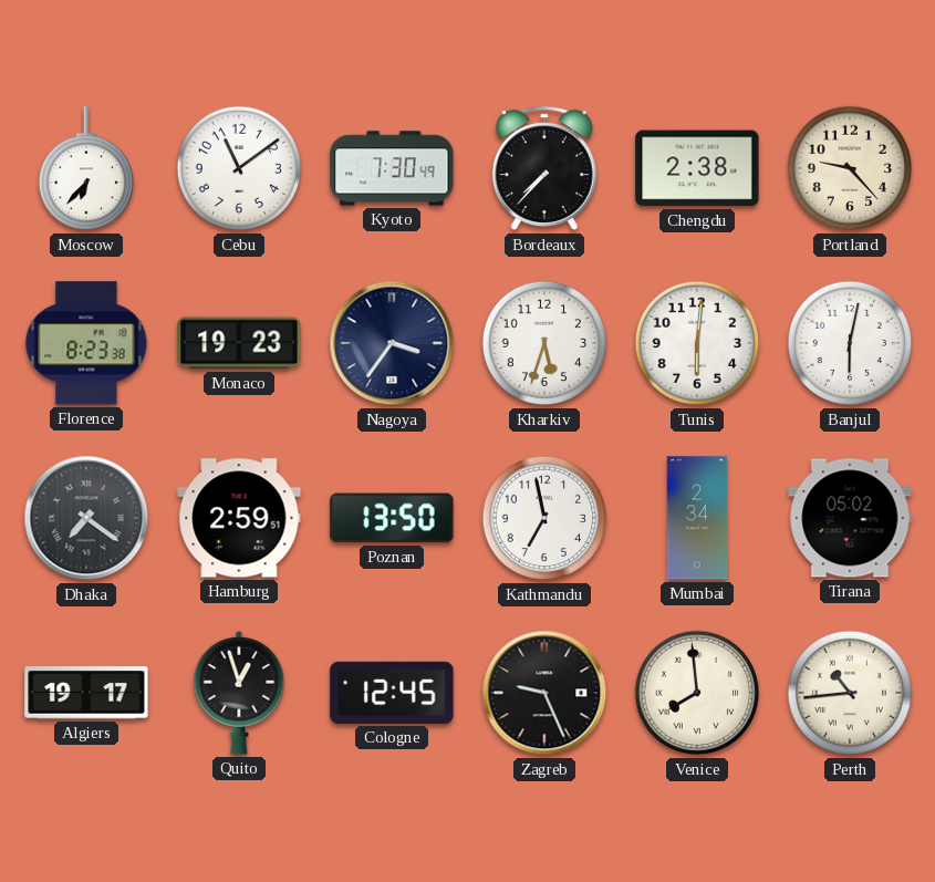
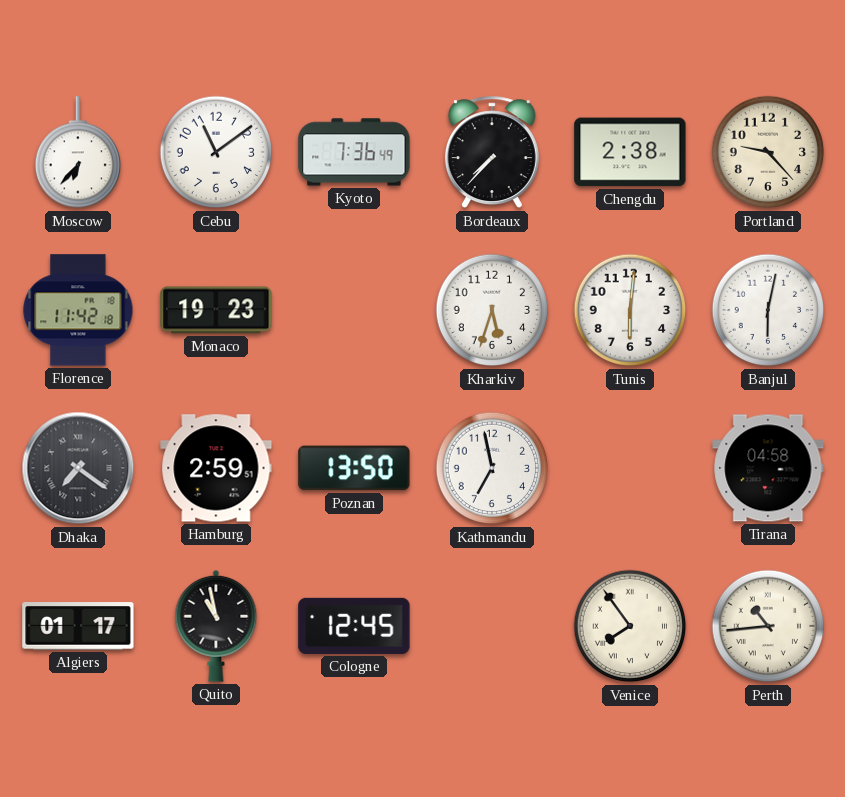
Kyoto: 7:30 -> 7:36
Florence: 8:23 -> 11:42
Nagoya: 3:36 -> none
Mumbai: 2:34 -> none
Tirana: 05:02 -> 04:58
Algiers: 19:17 -> 01:17
Quito: 12:57 -> 10:58
Zagreb: 9:26 -> none
Venice: 7:59 -> 7:54
